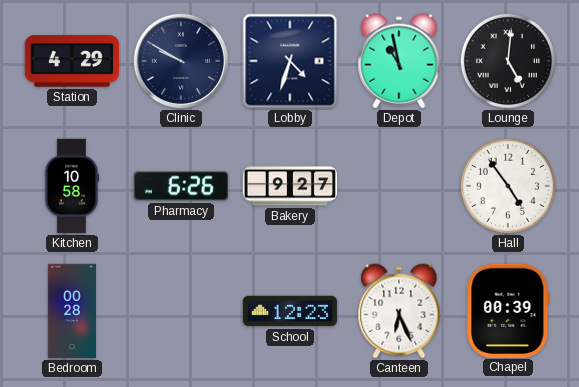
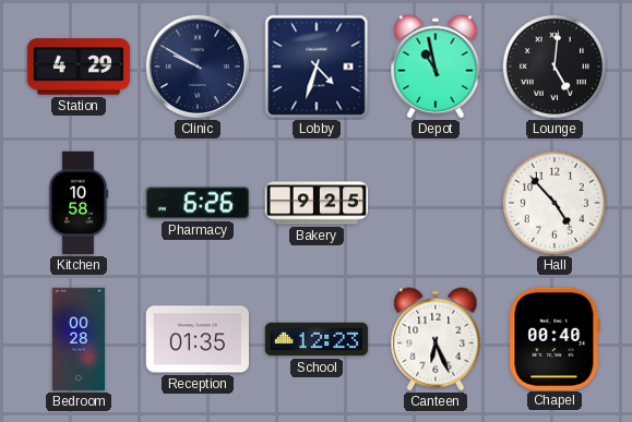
Bakery: 9:27 -> 9:25
Hall: 4:54 -> 4:53
Reception: none -> 01:35
Chapel: 00:39 -> 00:40
